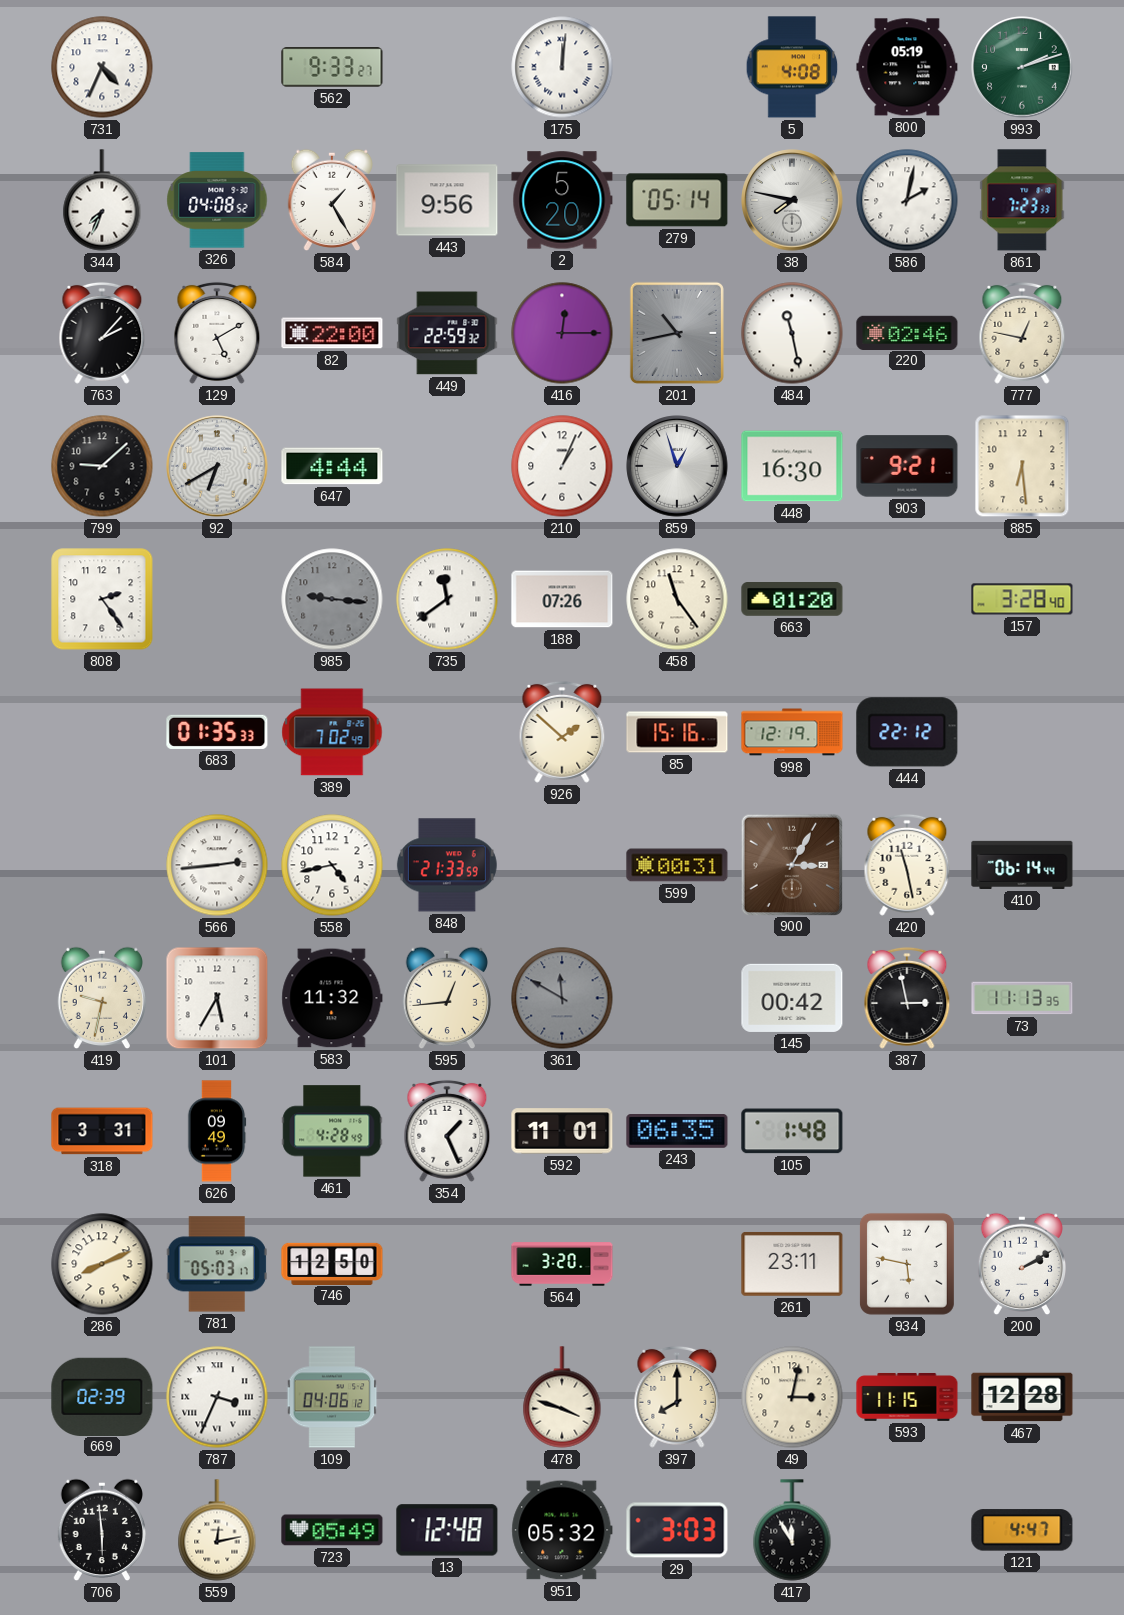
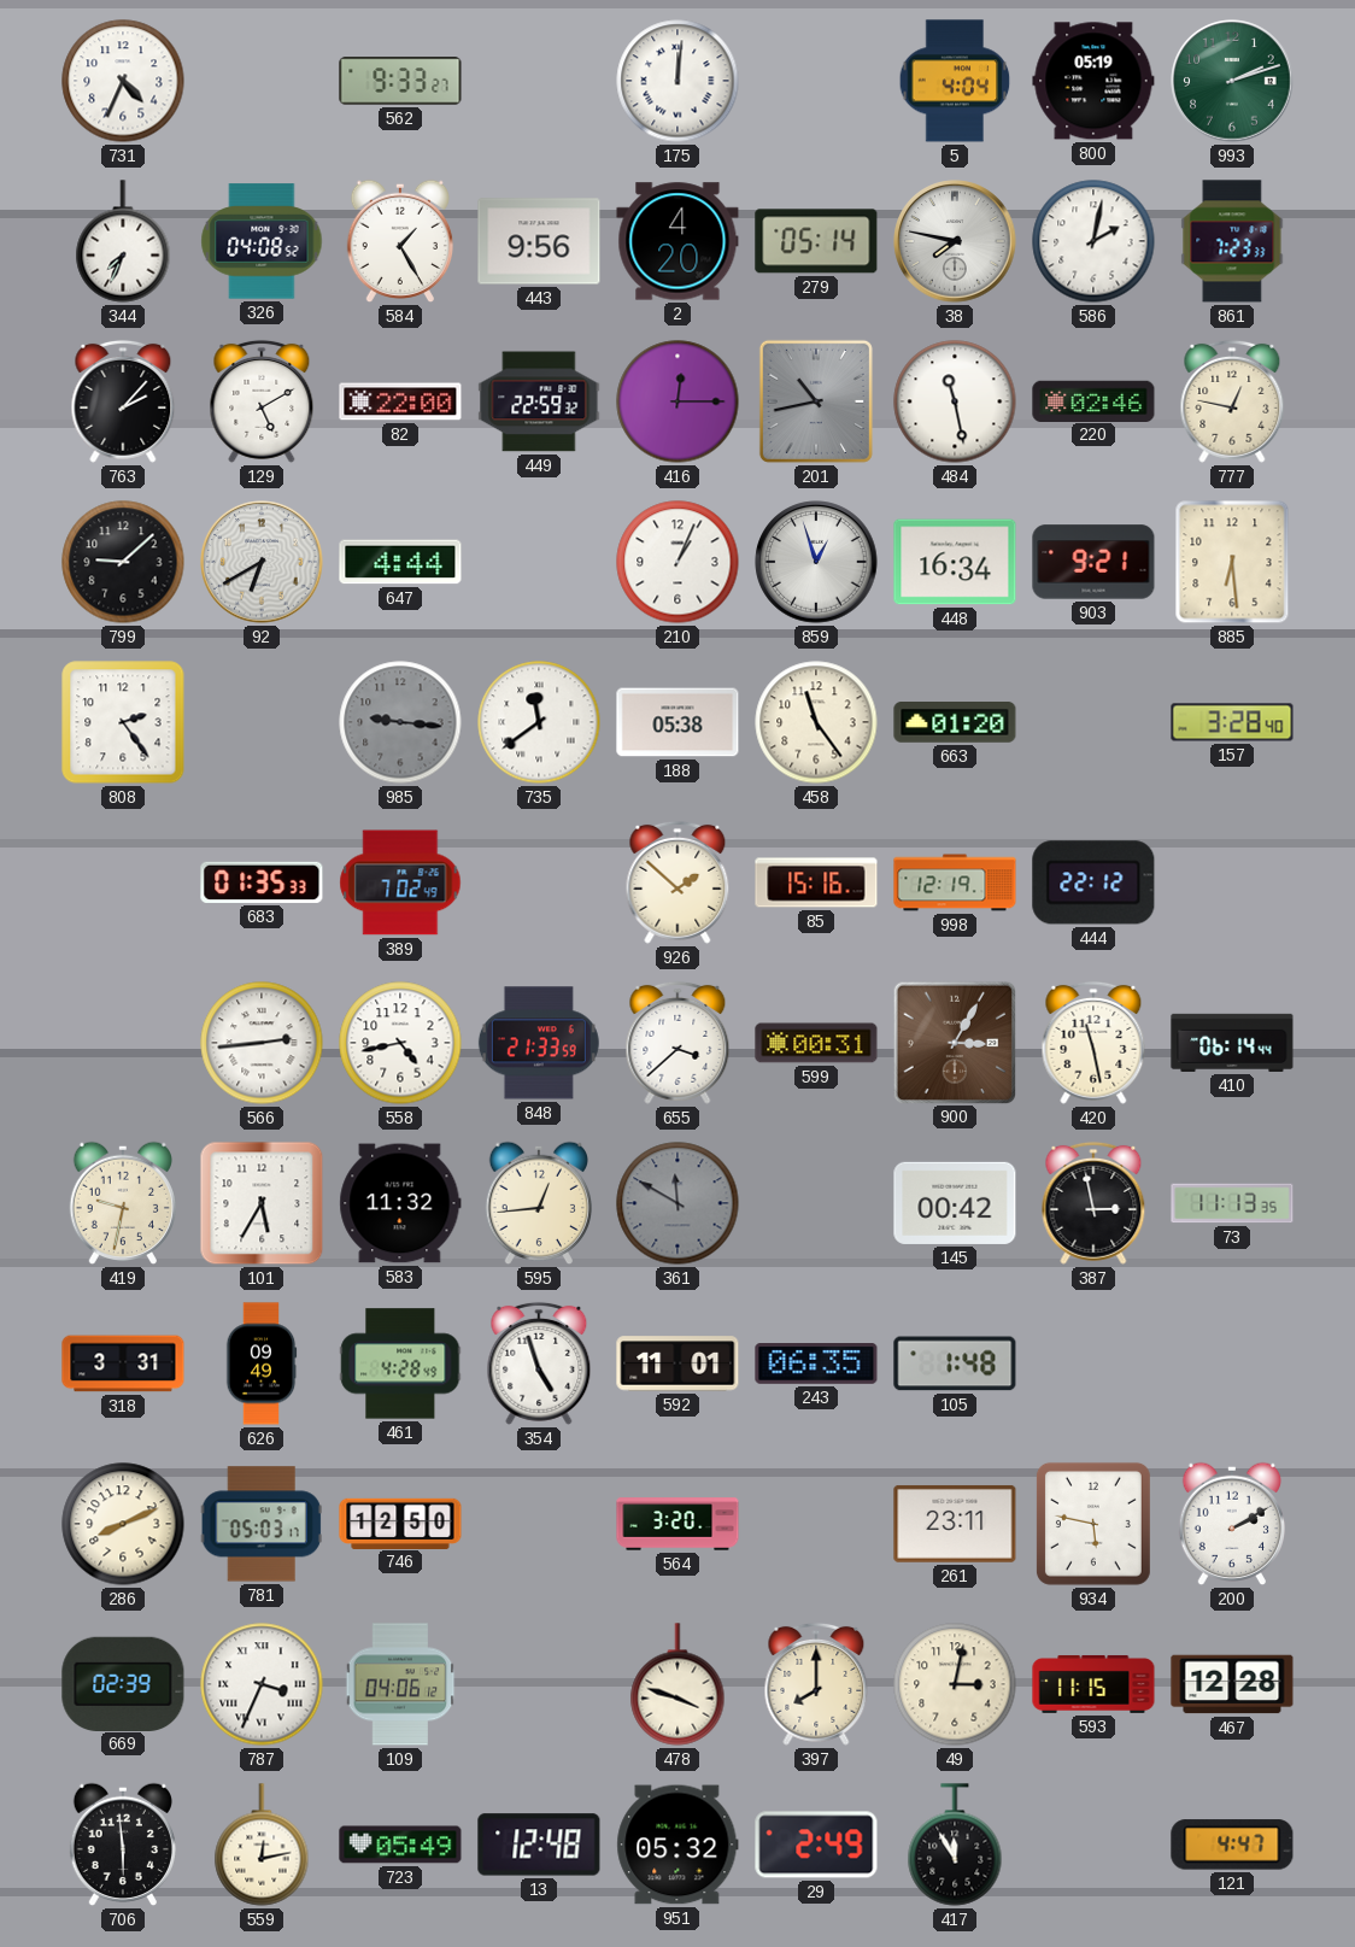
5: 4:08 -> 4:04
2: 5:20 -> 4:20
448: 16:30 -> 16:34
188: 07:26 -> 05:38
655: none -> 3:38
354: 1:26 -> 4:57
29: 3:03 -> 2:49
